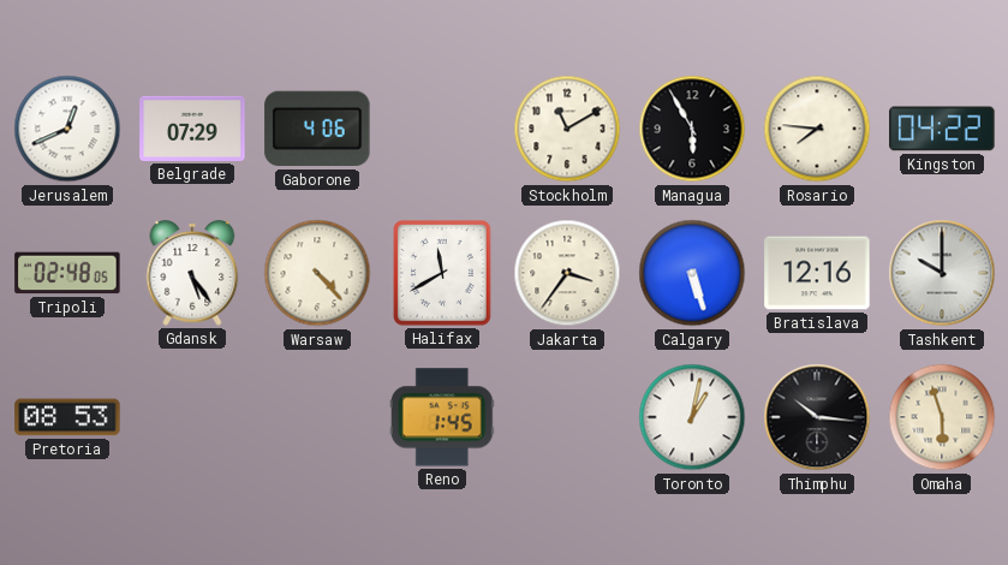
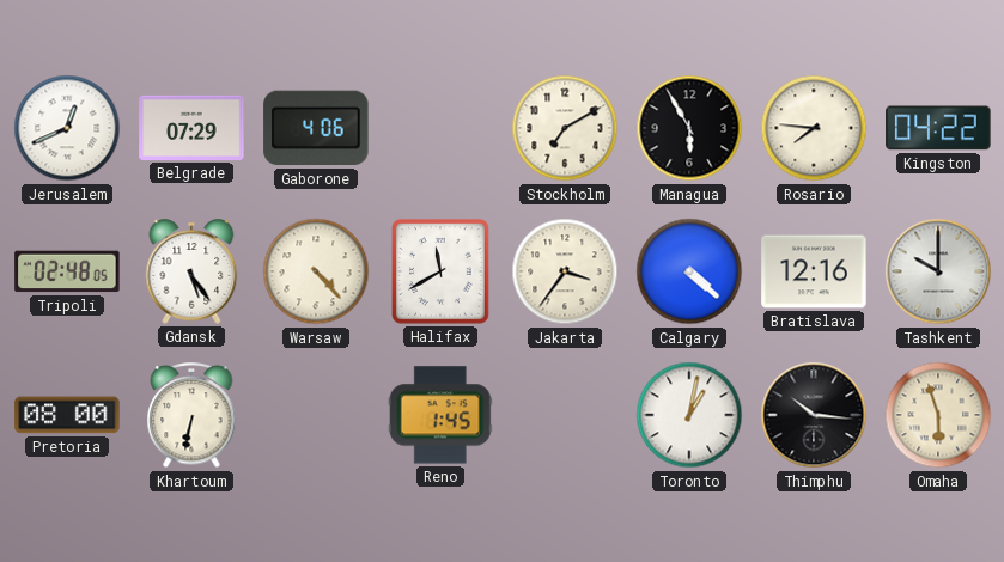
Stockholm: 11:10 -> 7:10
Calgary: 5:27 -> 4:22
Pretoria: 08:53 -> 08:00
Khartoum: none -> 6:32
